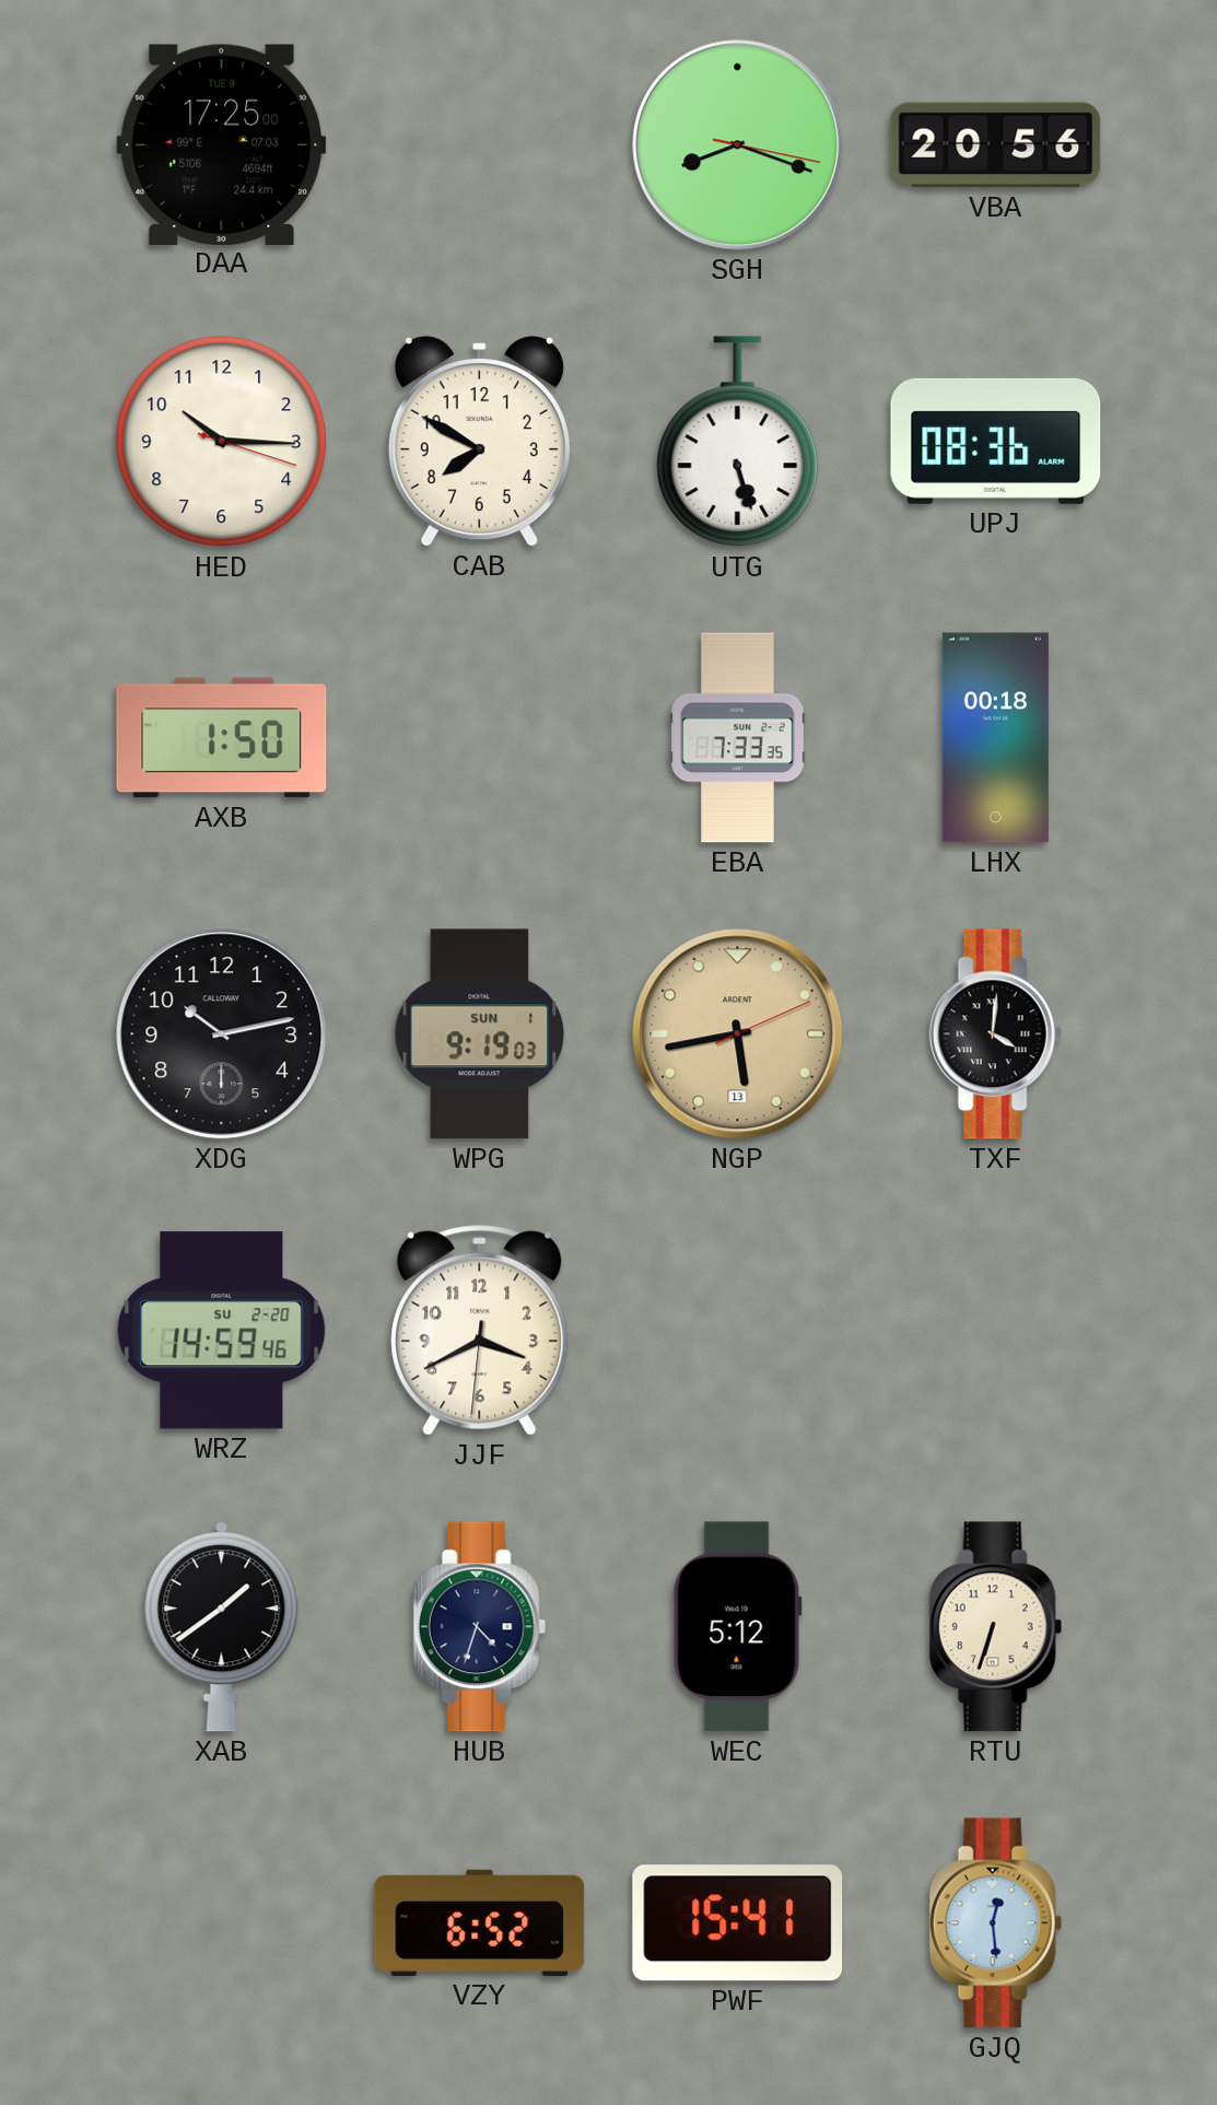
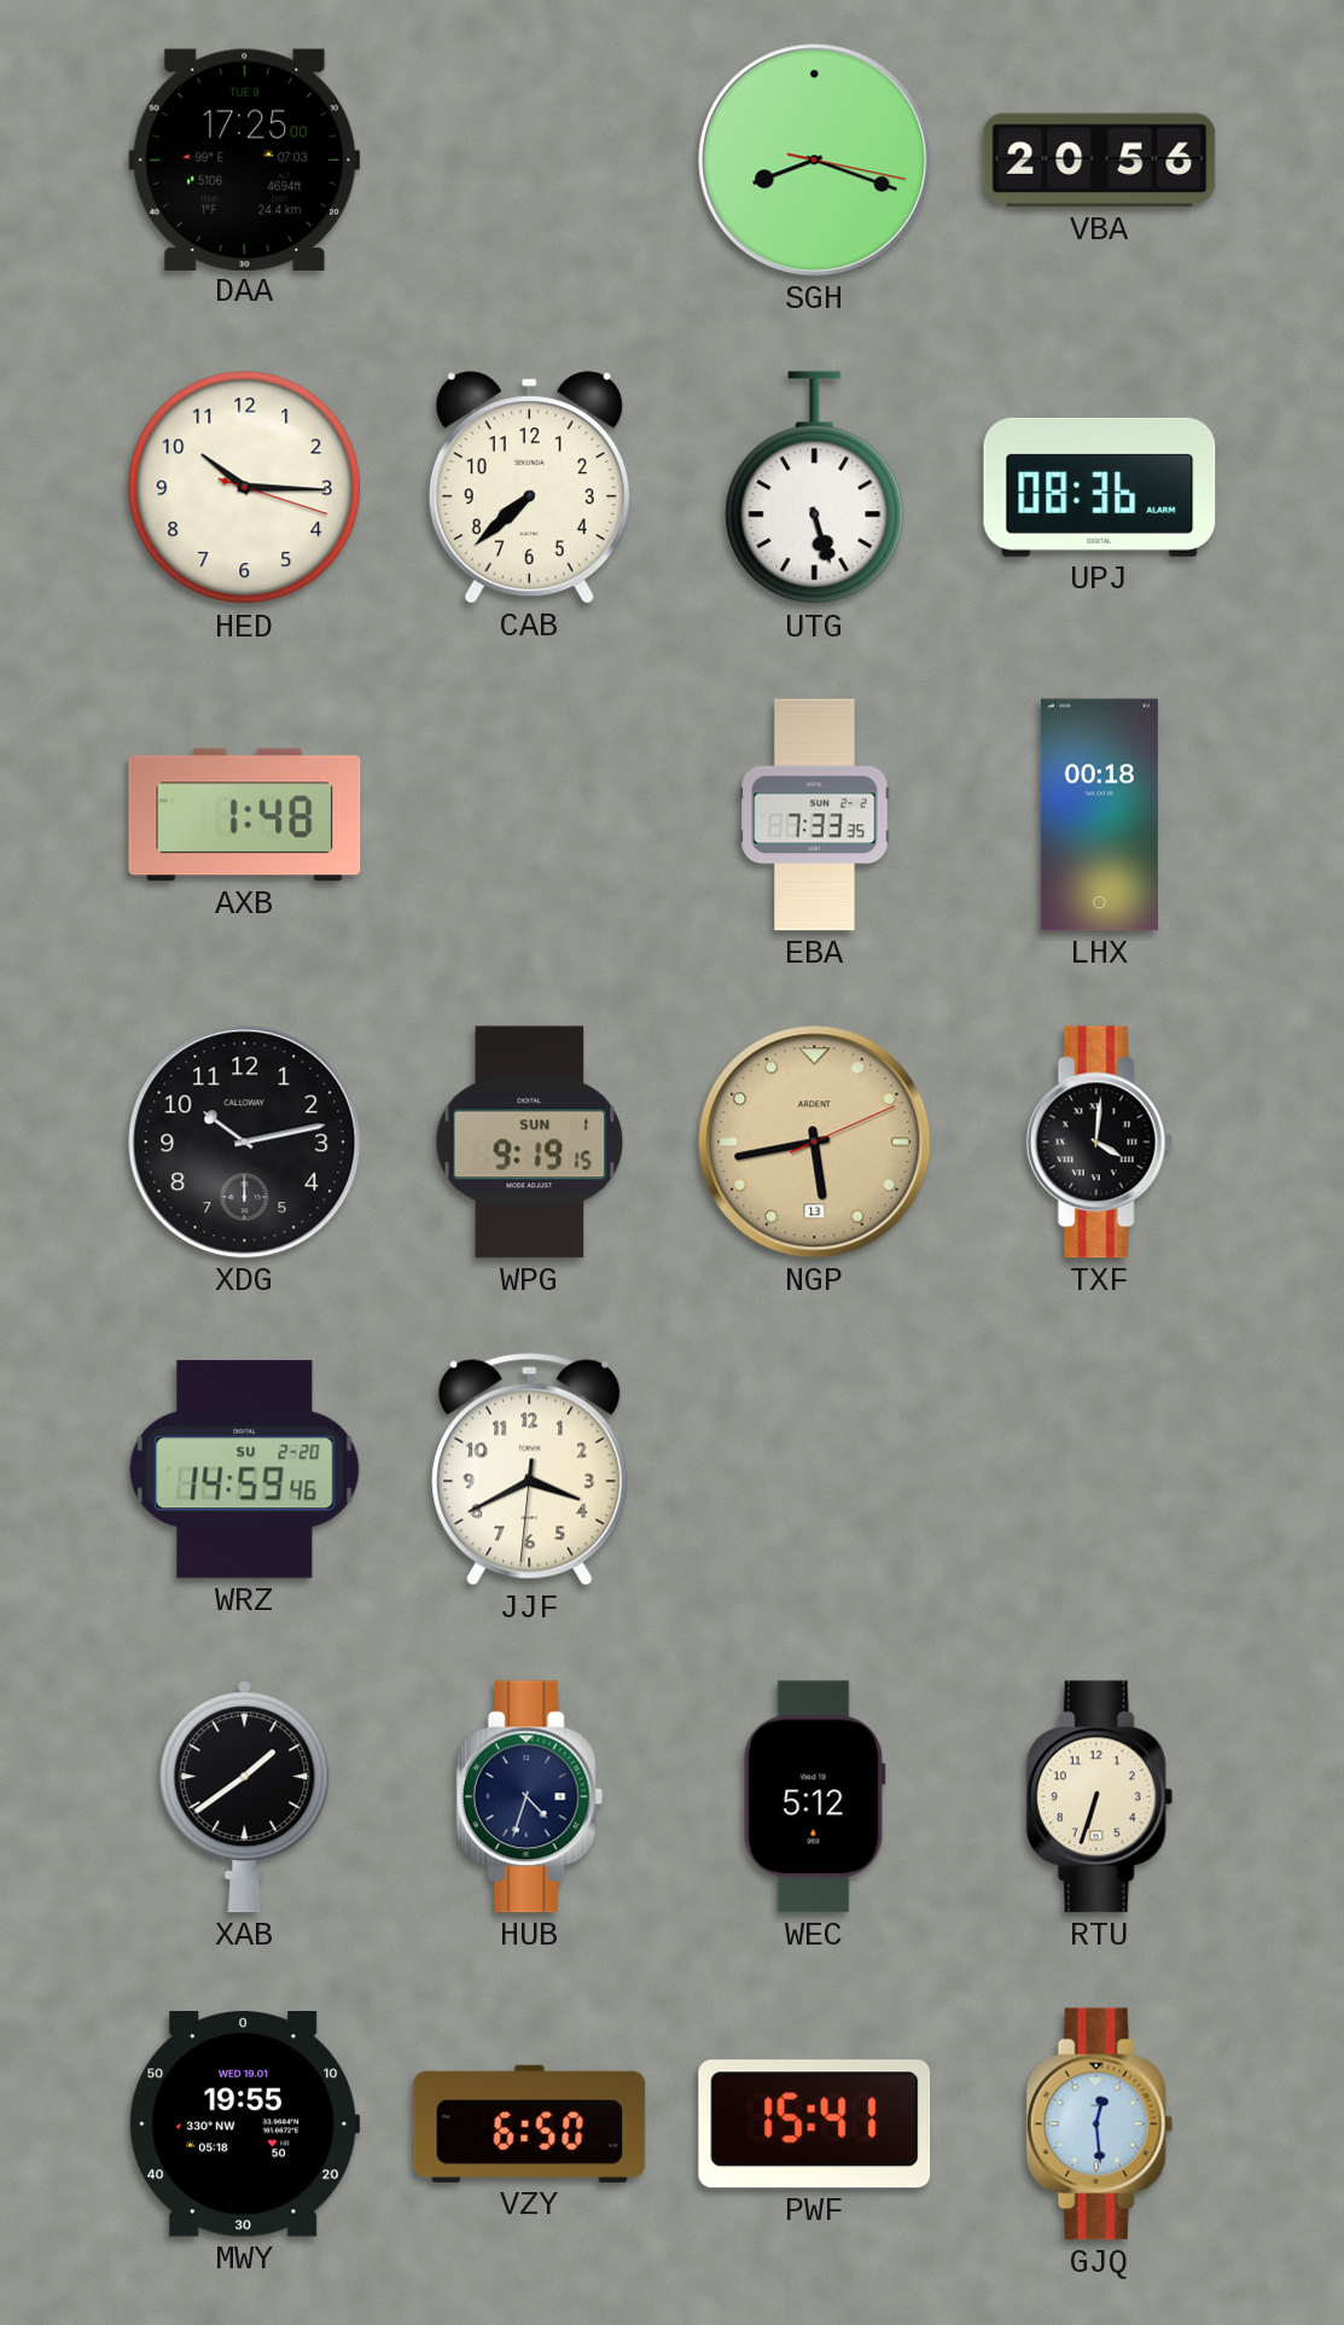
CAB: 7:50 -> 7:38
AXB: 1:50 -> 1:48
WPG: 9:19:03 -> 9:19:15
MWY: none -> 19:55
VZY: 6:52 -> 6:50
